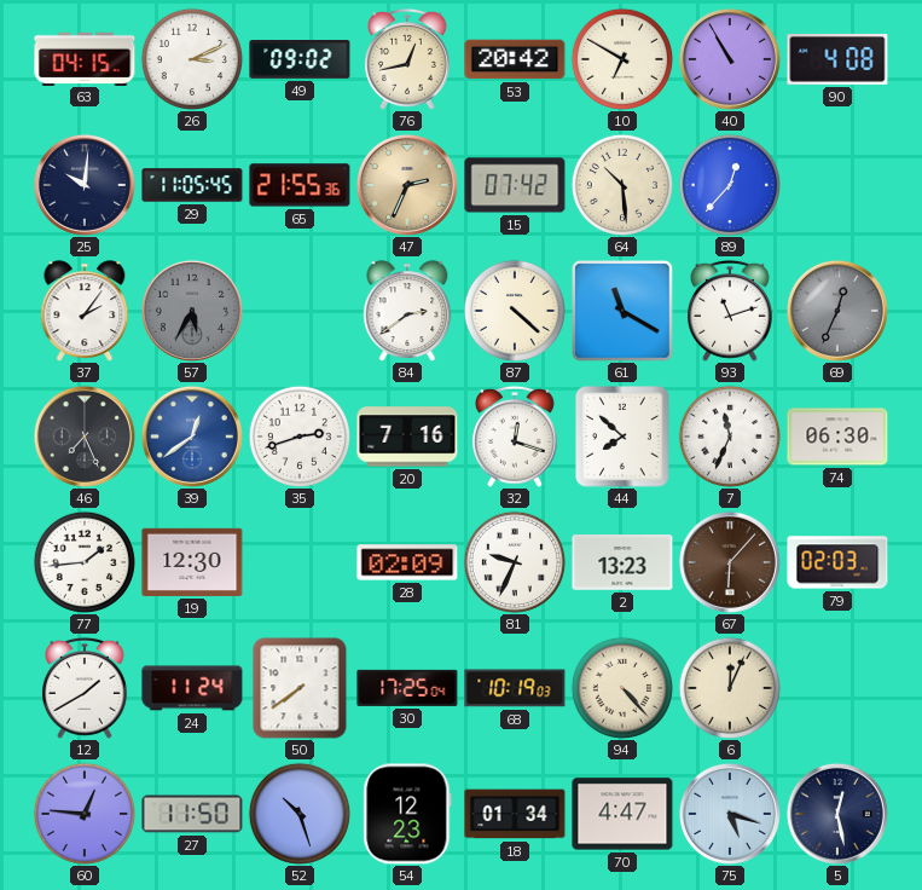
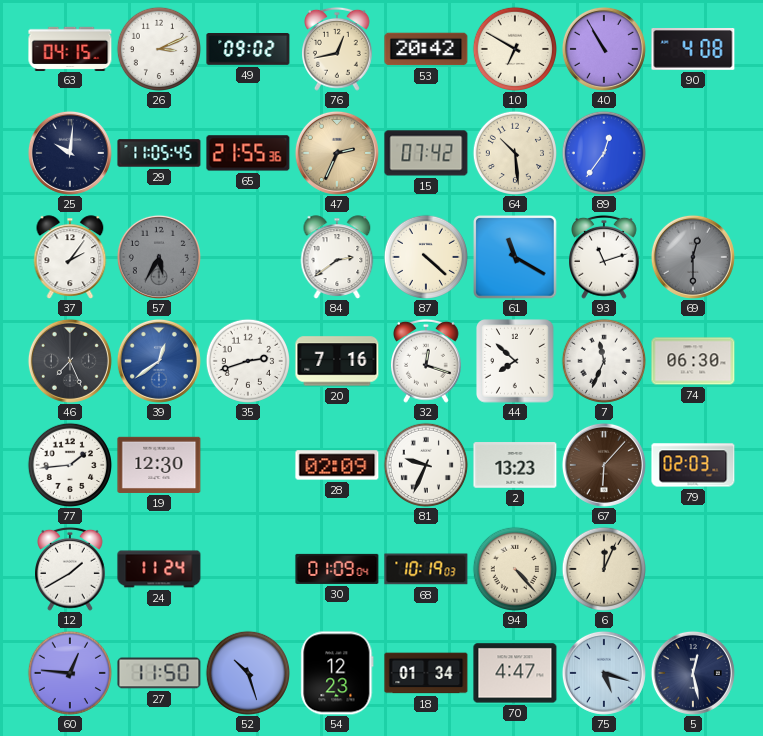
89: 12:37 -> 12:36
69: 12:34 -> 12:30
50: 7:39 -> none
30: 17:25 -> 01:09
